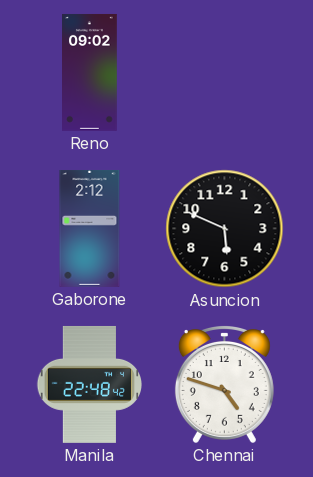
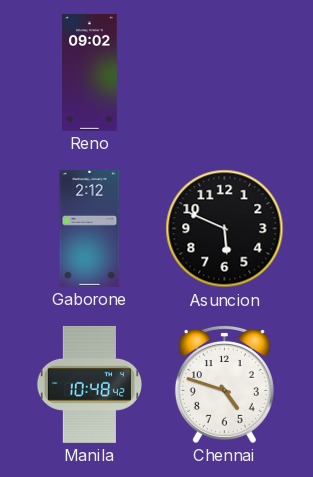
Manila: 22:48 -> 10:48
